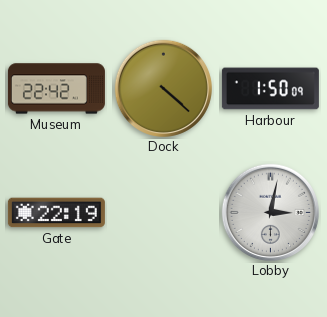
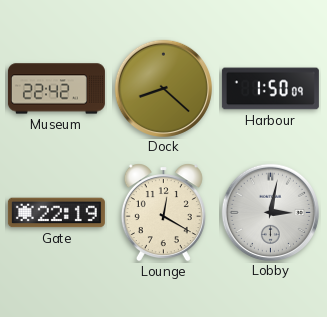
Dock: 4:22 -> 8:22
Lounge: none -> 12:20
